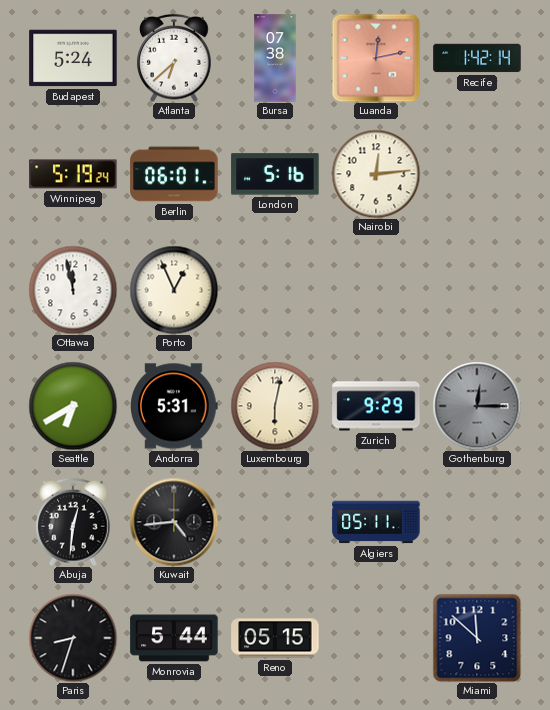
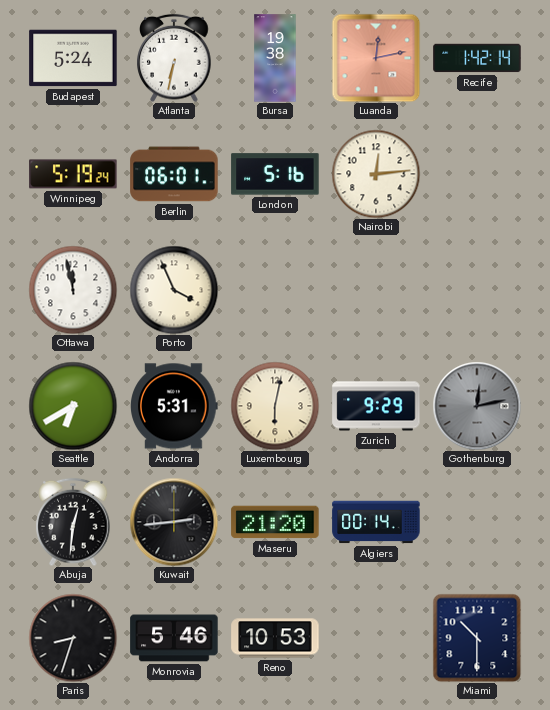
Atlanta: 6:38 -> 6:32
Bursa: 07:38 -> 19:38
Porto: 12:56 -> 3:56
Gothenburg: 12:15 -> 12:13
Kuwait: 4:44 -> 2:44
Maseru: none -> 21:20
Algiers: 05:11 -> 00:14
Monrovia: 5:44 -> 5:46
Reno: 05:15 -> 10:53
Miami: 11:52 -> 10:30
